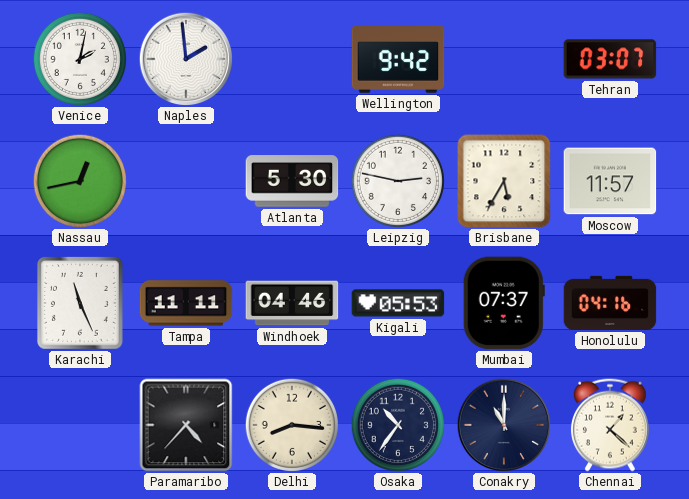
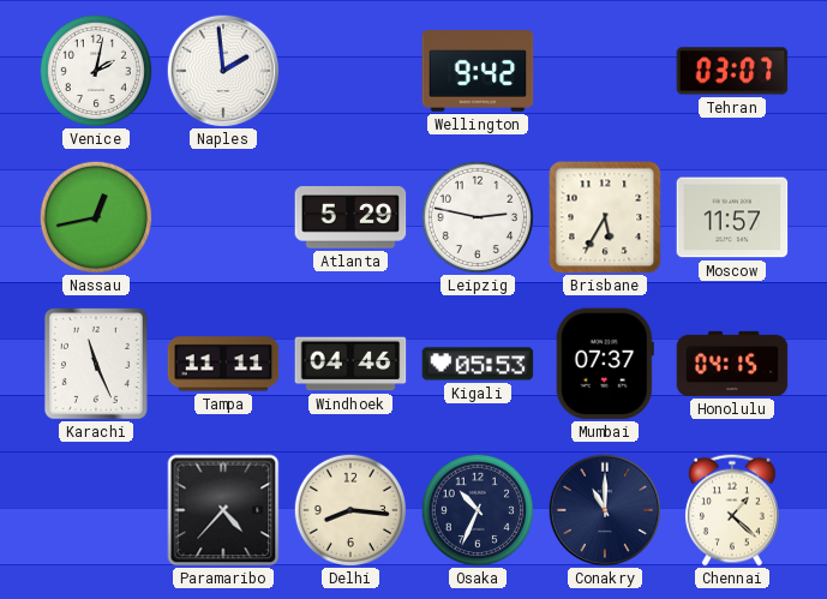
Atlanta: 5:30 -> 5:29
Honolulu: 04:16 -> 04:15
Osaka: 10:36 -> 10:34
